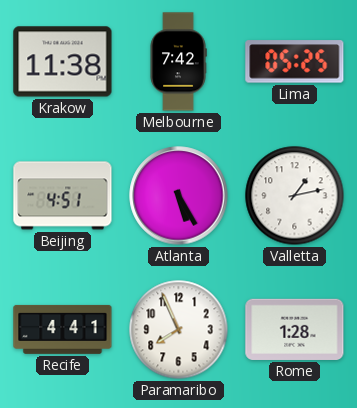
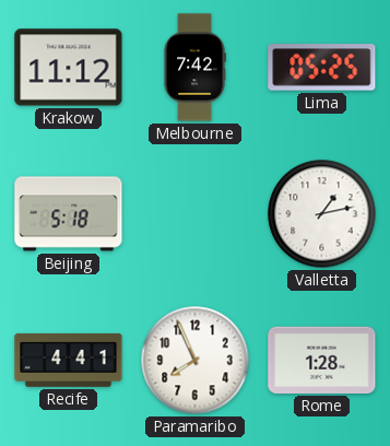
Krakow: 11:38 -> 11:12
Beijing: 4:51 -> 5:18
Atlanta: 5:25 -> none
